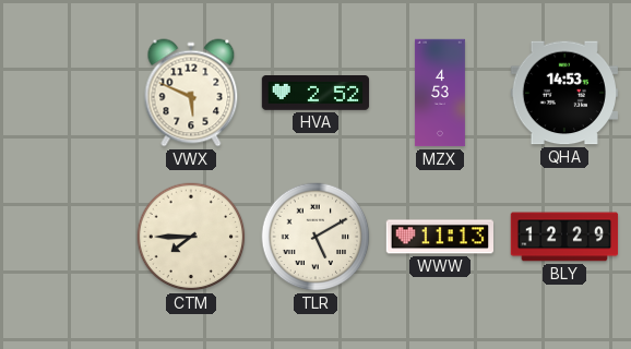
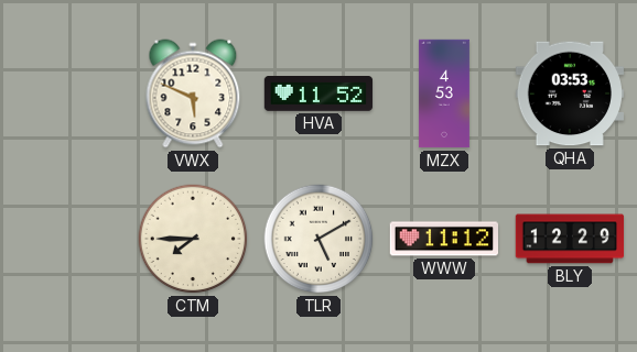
HVA: 2:52 -> 11:52
QHA: 14:53 -> 03:53
WWW: 11:13 -> 11:12
